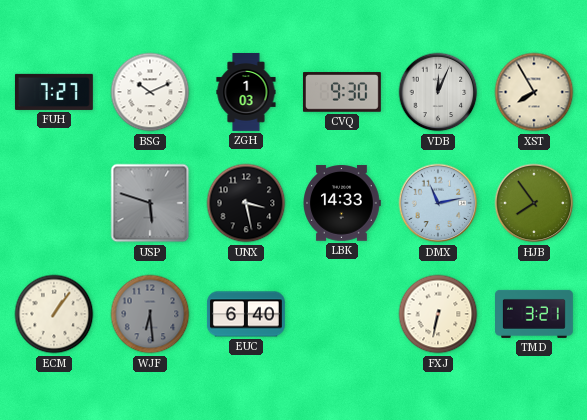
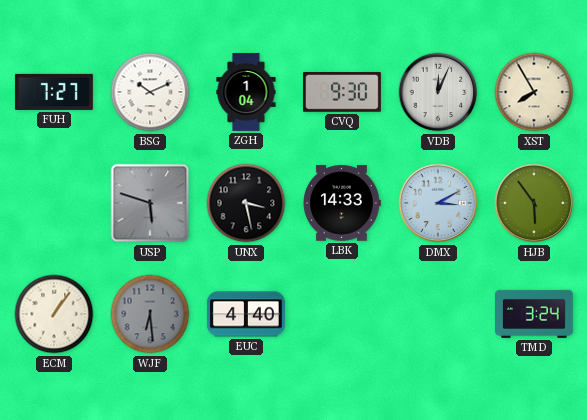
ZGH: 1:03 -> 1:04
DMX: 11:13 -> 3:10
HJB: 7:54 -> 5:54
EUC: 6:40 -> 4:40
FXJ: 6:32 -> none
TMD: 3:21 -> 3:24
